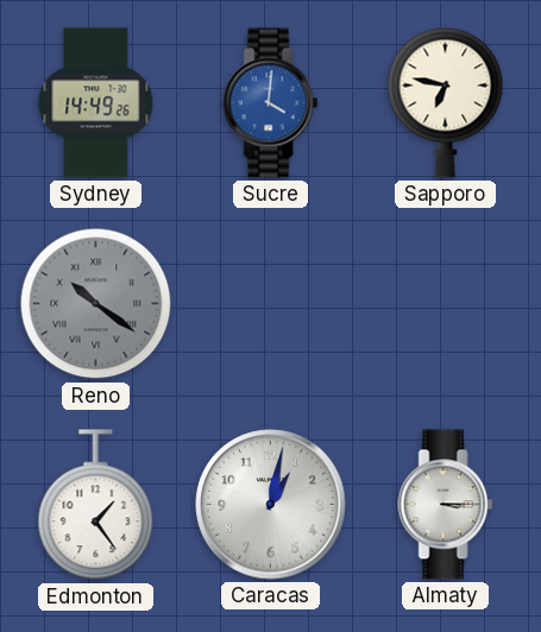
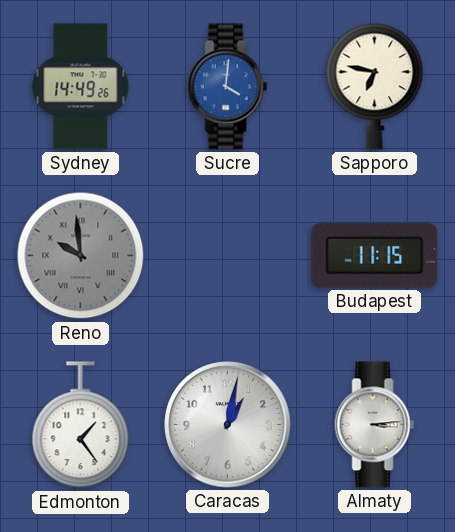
Reno: 10:21 -> 9:59
Budapest: none -> 11:15
Almaty: 3:15 -> 3:14
